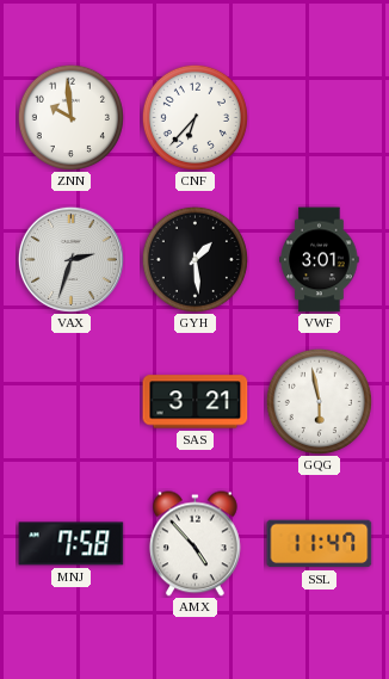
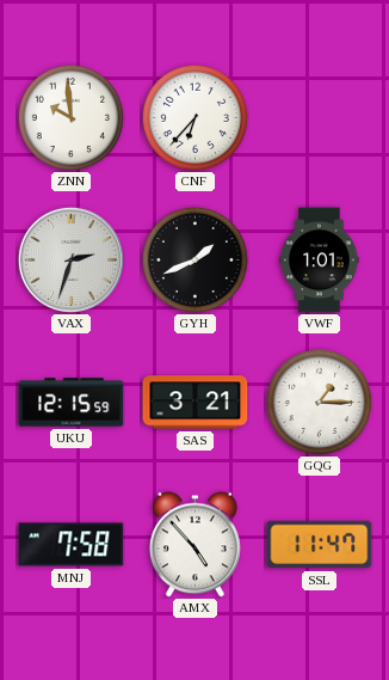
GYH: 1:29 -> 1:41
VWF: 3:01 -> 1:01
UKU: none -> 12:15
GQG: 5:58 -> 1:15
